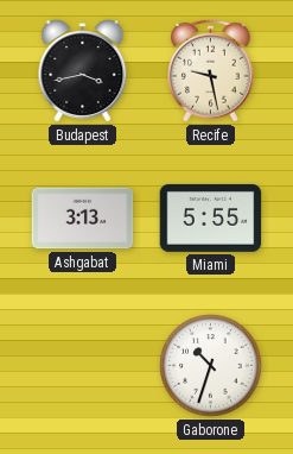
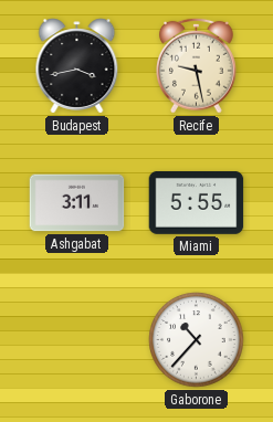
Ashgabat: 3:13 -> 3:11
Gaborone: 10:33 -> 10:37
